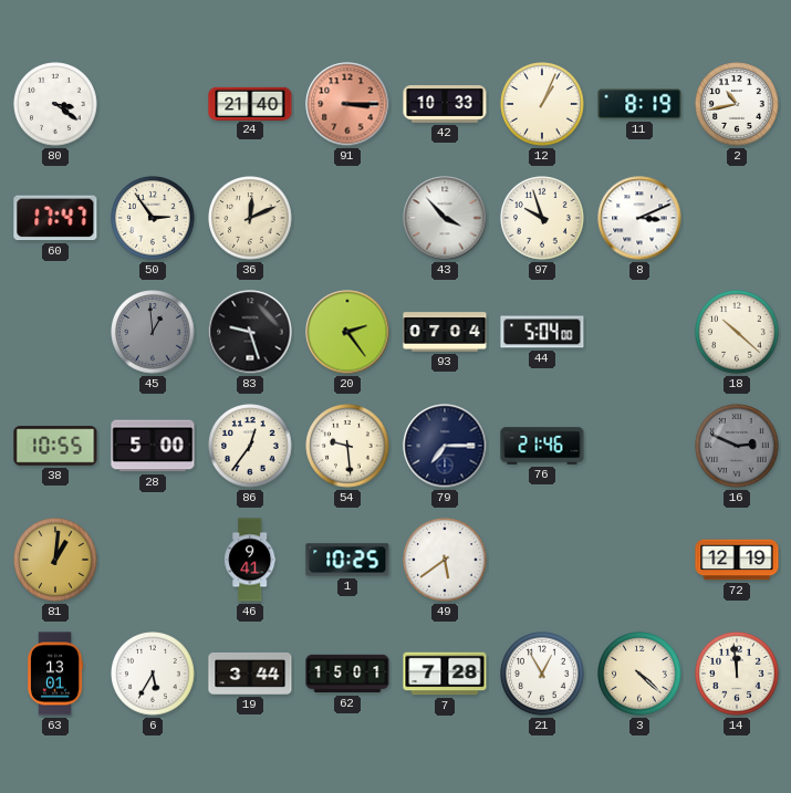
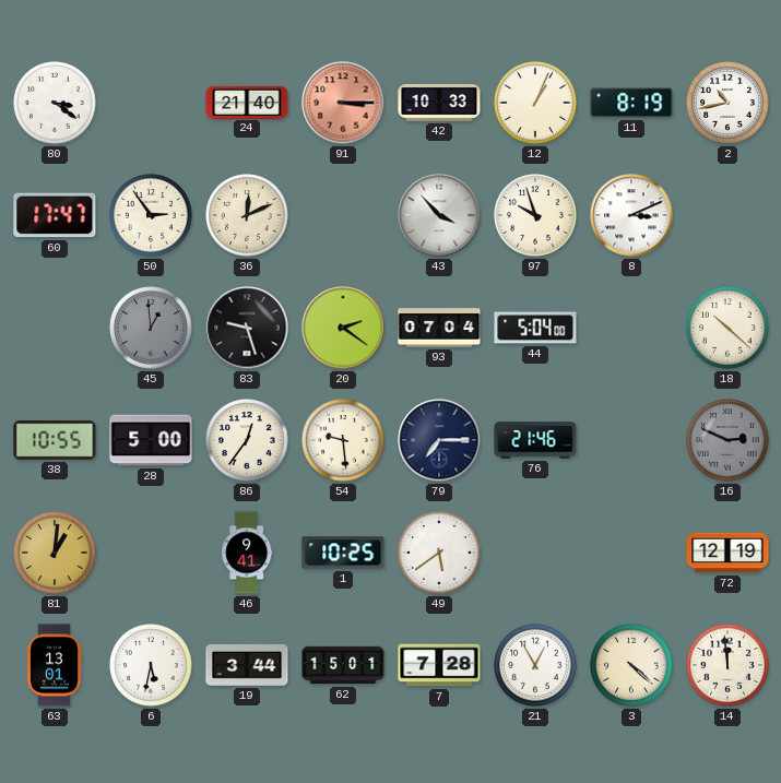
20: 2:24 -> 2:21
6: 5:35 -> 5:32
